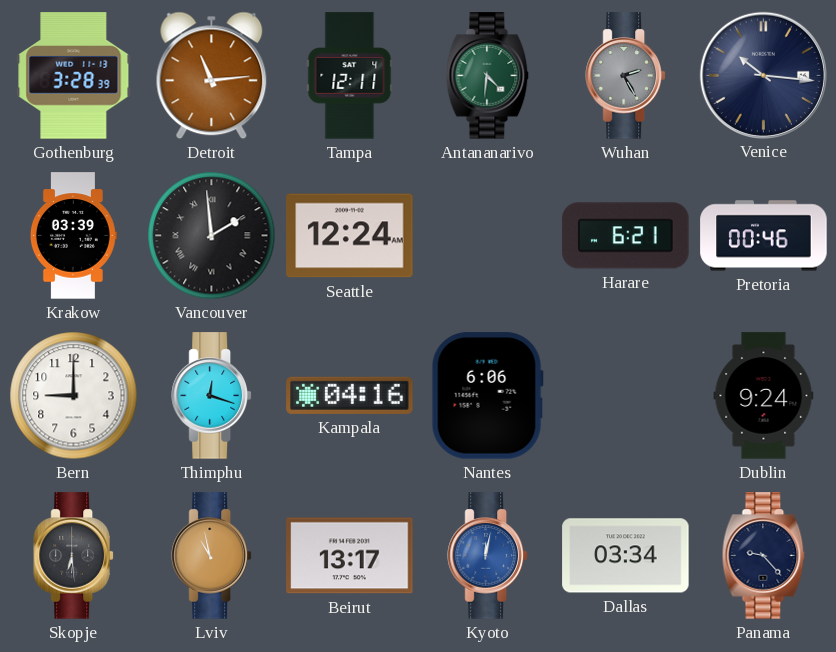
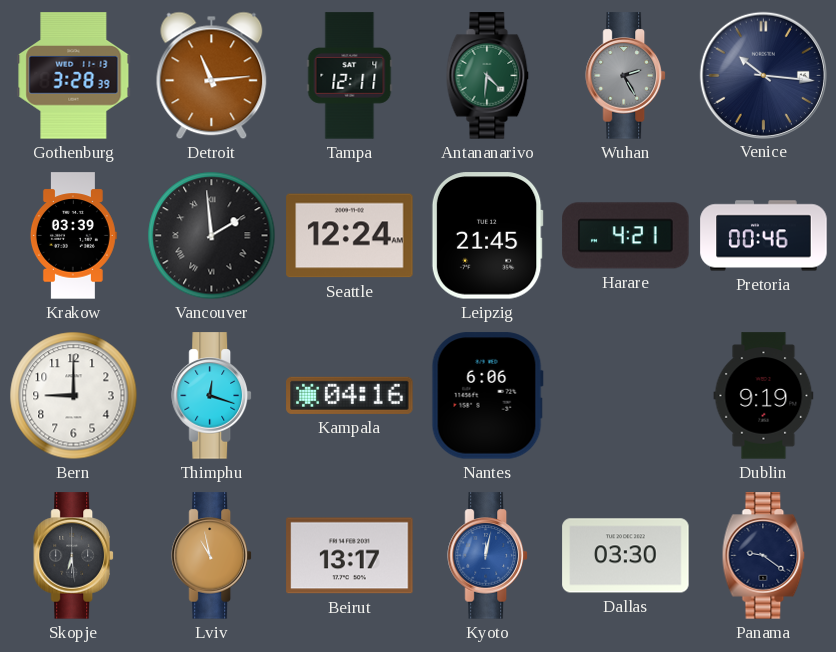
Leipzig: none -> 21:45
Harare: 6:21 -> 4:21
Dublin: 9:24 -> 9:19
Dallas: 03:34 -> 03:30
Panama: 9:23 -> 9:21
